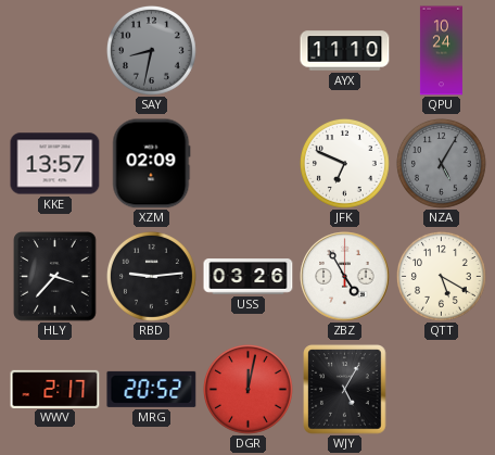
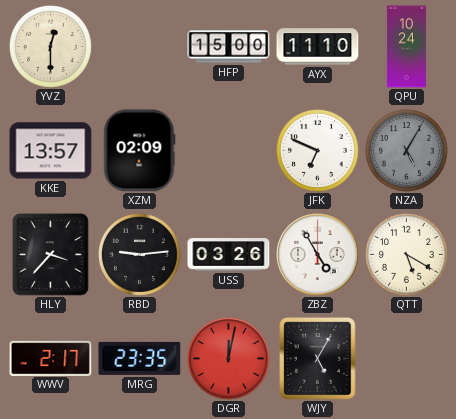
YVZ: none -> 12:30
SAY: 8:32 -> none
HFP: none -> 15:00
MRG: 20:52 -> 23:35
